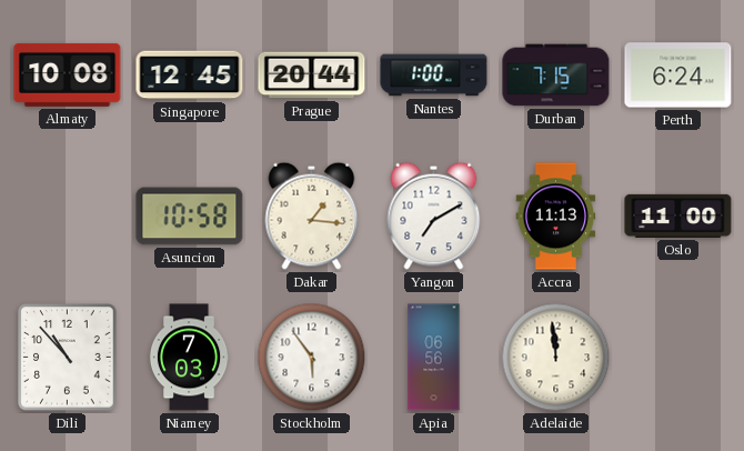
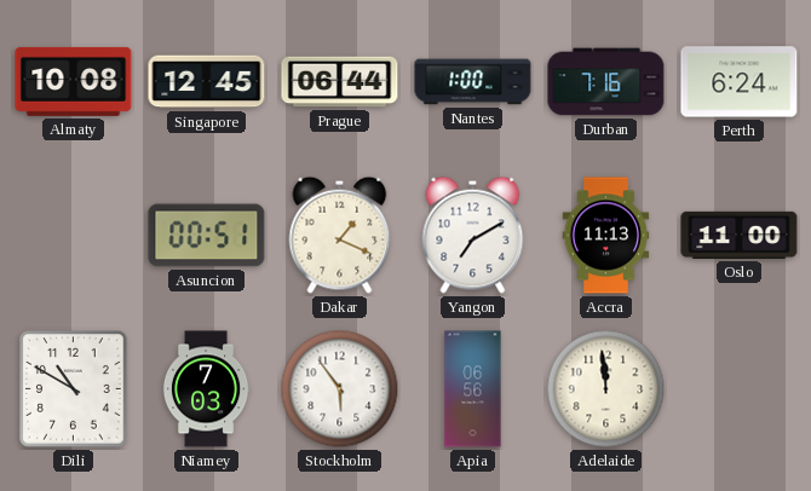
Prague: 20:44 -> 06:44
Durban: 7:15 -> 7:16
Asuncion: 10:58 -> 00:51
Dakar: 1:16 -> 1:19
Dili: 10:53 -> 10:50
